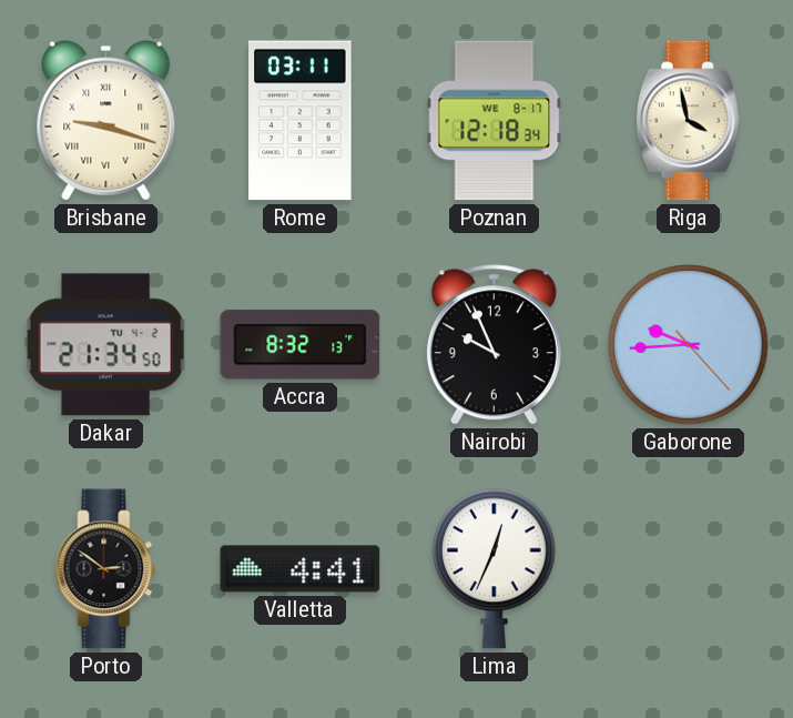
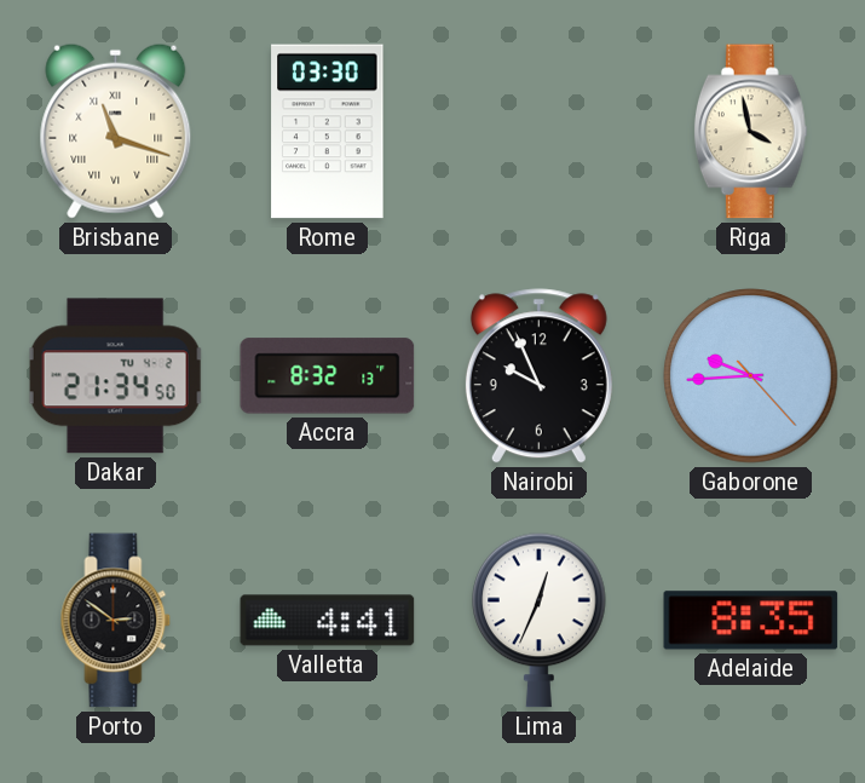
Brisbane: 9:18 -> 11:18
Rome: 03:11 -> 03:30
Poznan: 12:18 -> none
Adelaide: none -> 8:35
